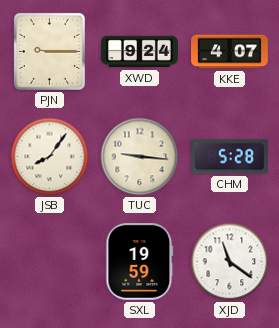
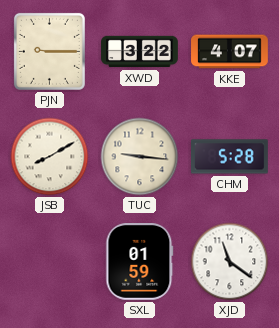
XWD: 9:24 -> 3:22
JSB: 8:06 -> 8:10
SXL: 19:59 -> 01:59
